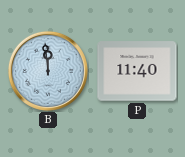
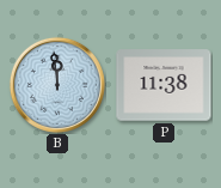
P: 11:40 -> 11:38
